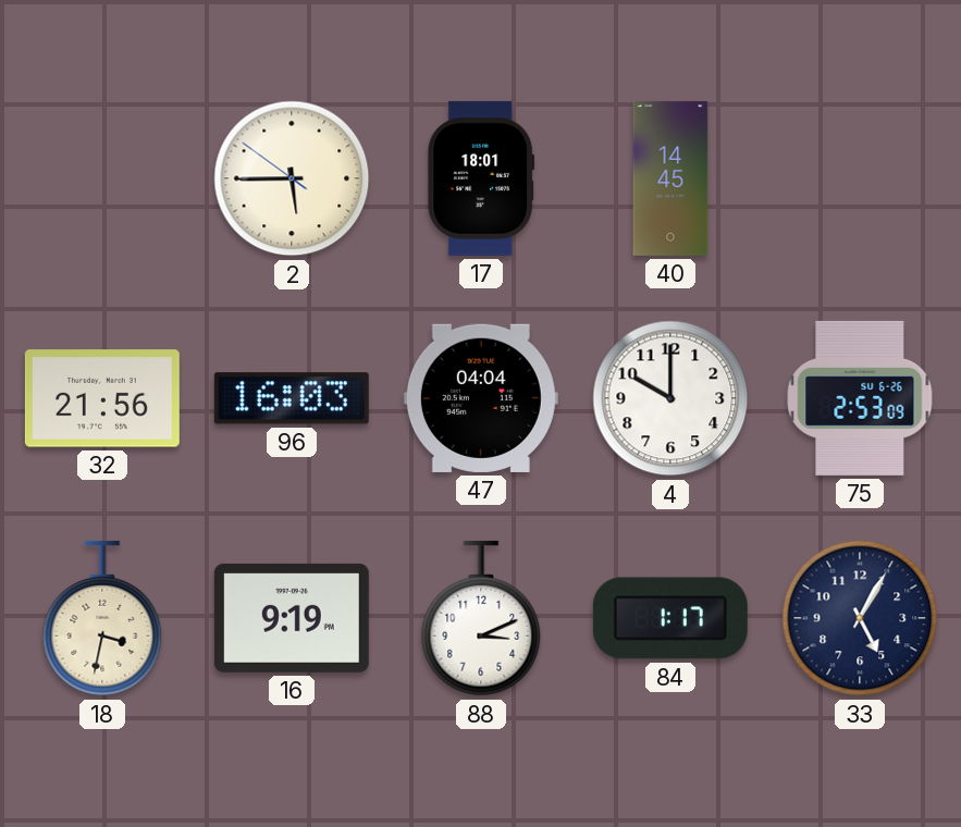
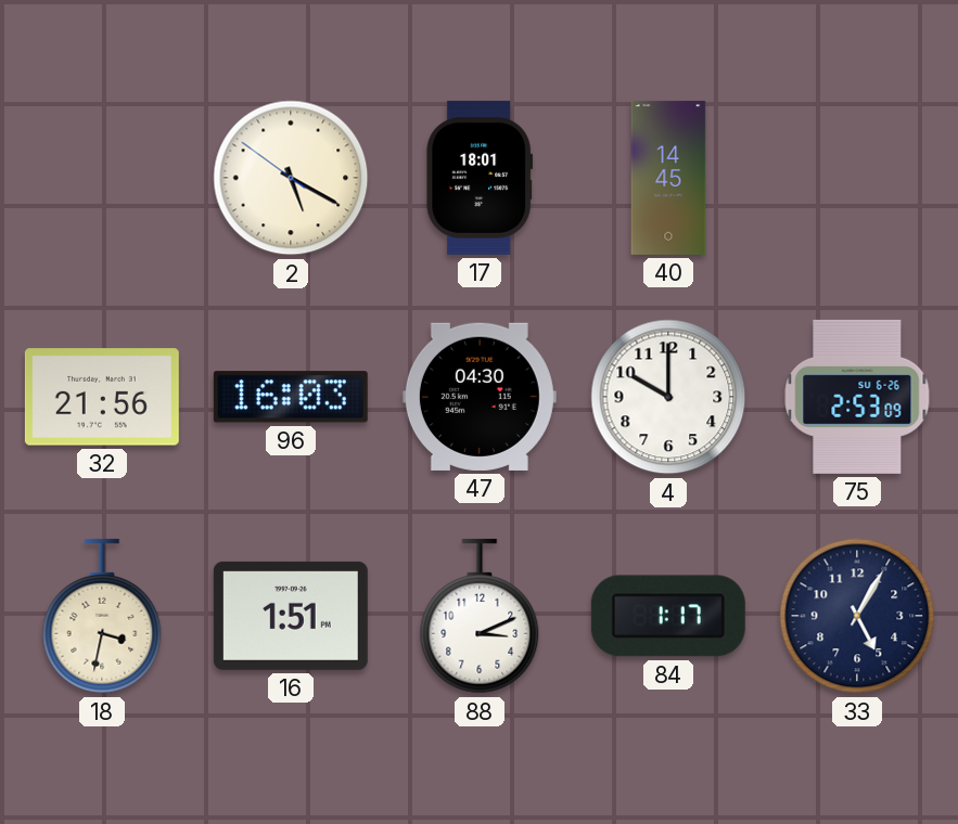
2: 5:44 -> 5:19
47: 04:04 -> 04:30
16: 9:19 -> 1:51
